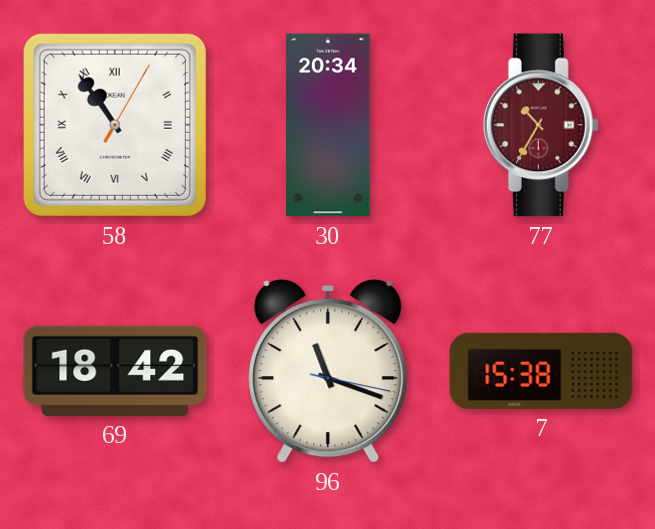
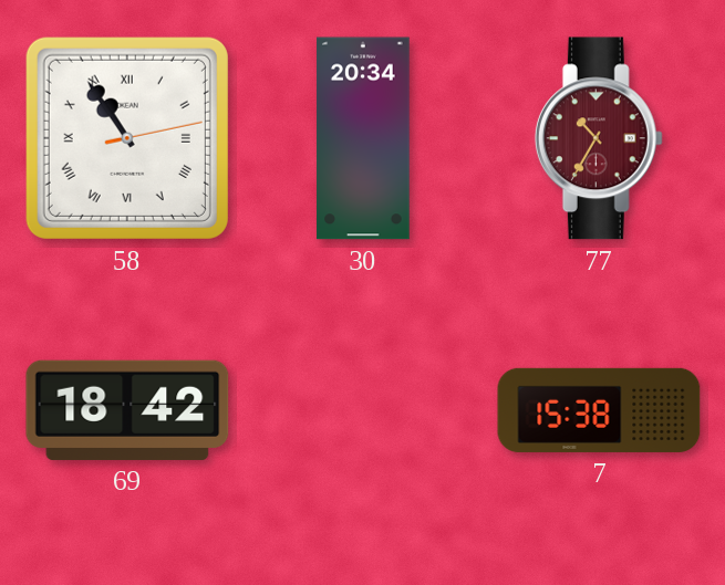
58: 10:54:05 -> 10:54:13
96: 11:18 -> none
